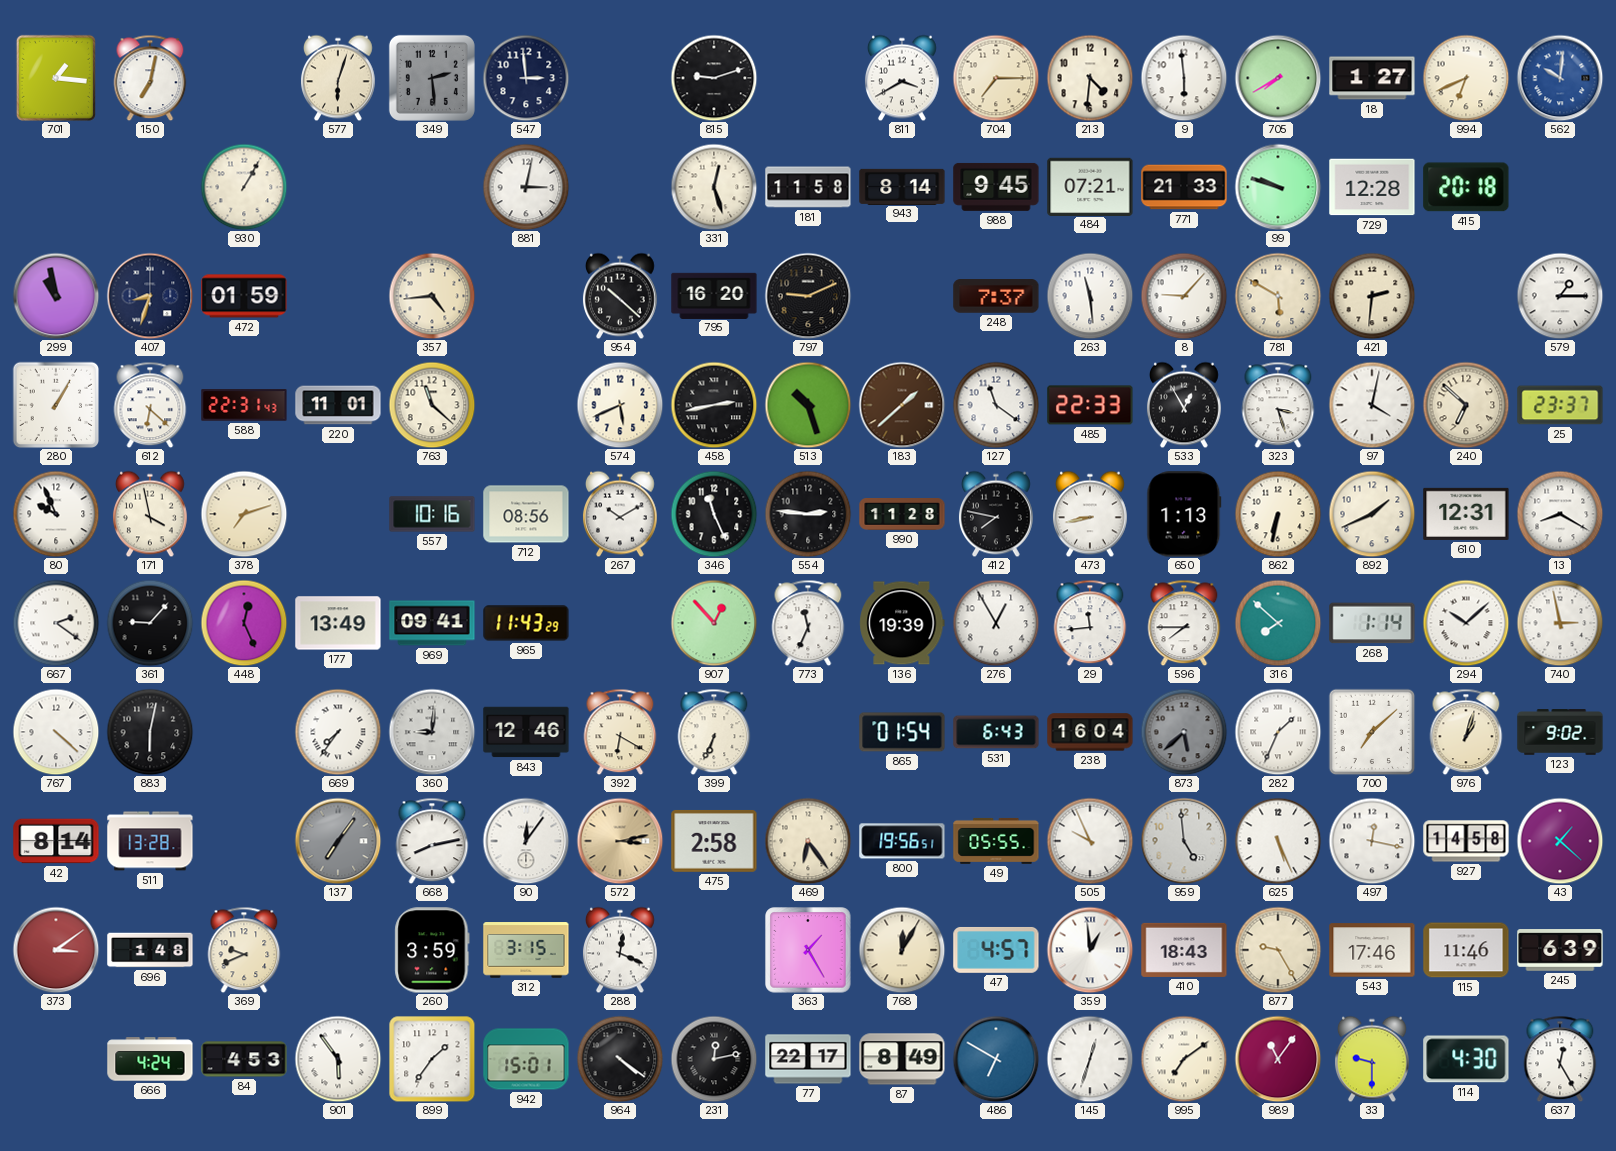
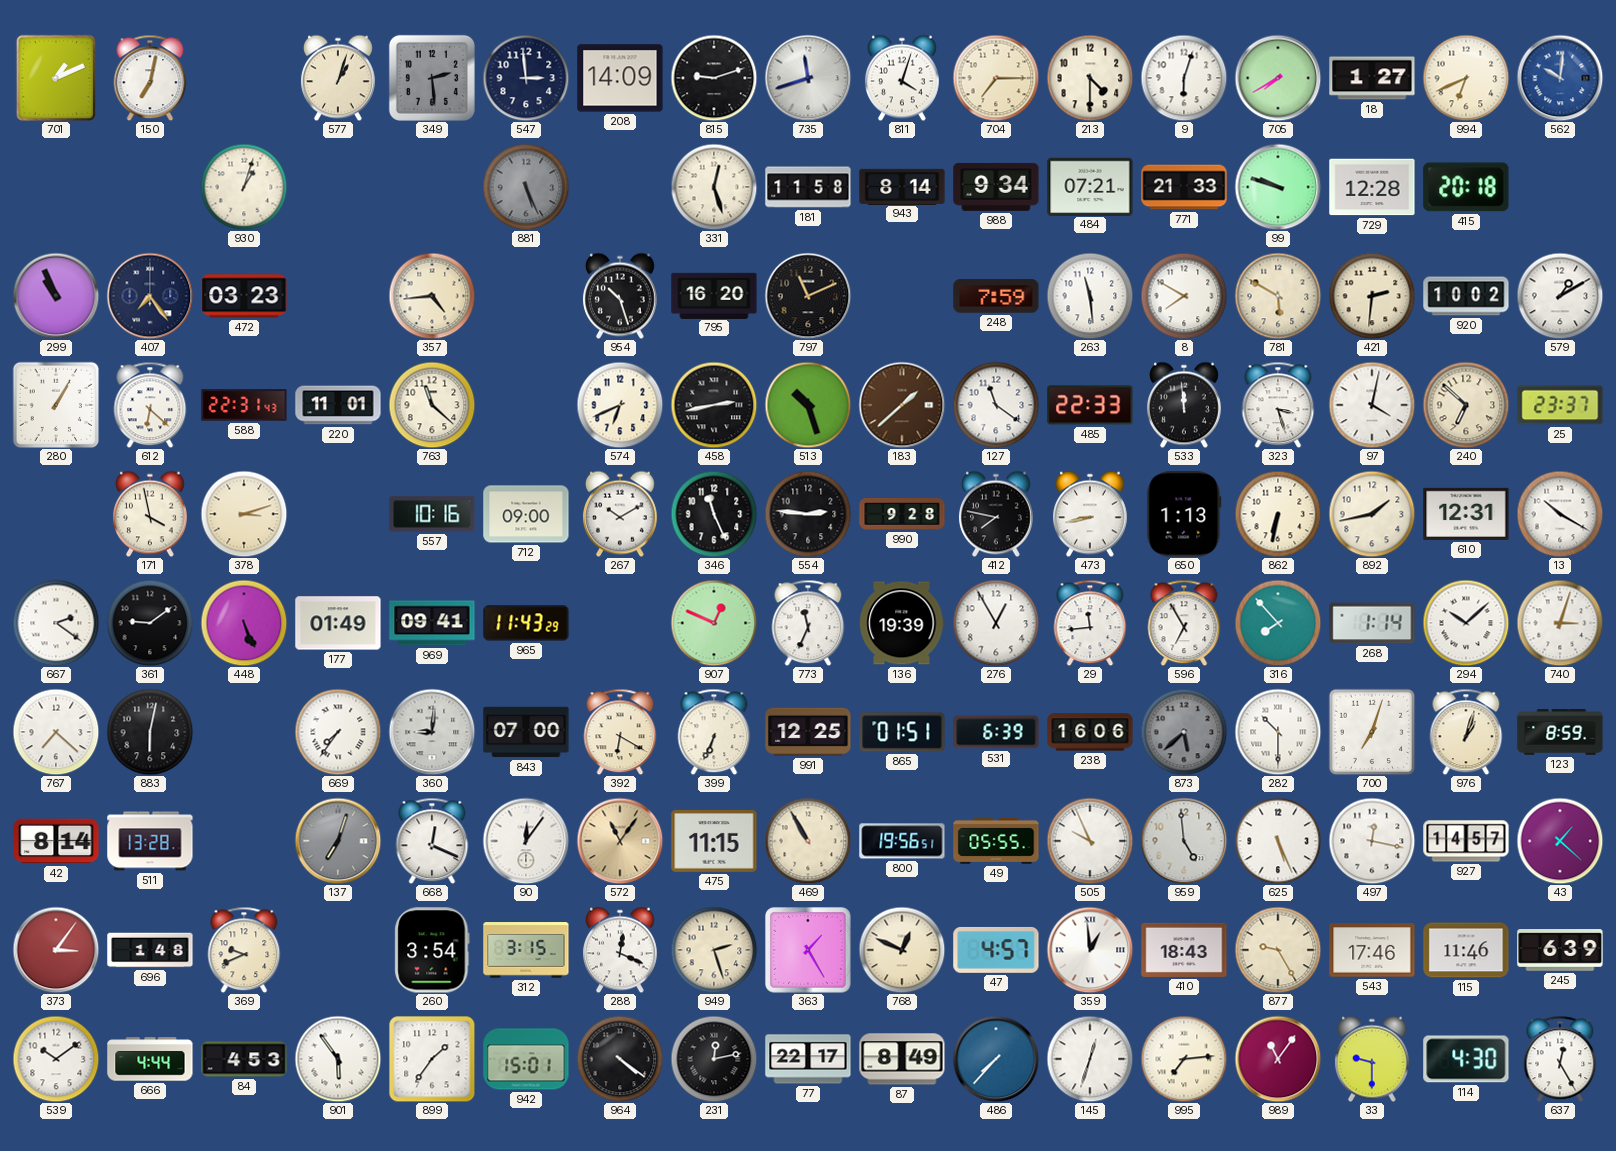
701: 1:16 -> 1:11
577: 6:03 -> 1:03
208: none -> 14:09
735: none -> 11:42
811: 3:40 -> 4:03
213: 4:31 -> 4:30
9: 5:59 -> 6:03
930: 1:05 -> 1:03
881: 3:02 -> 5:26
881 dial: white -> grey
988: 9:45 -> 9:34
299: 10:58 -> 10:56
407: 8:33 -> 7:24
472: 01:59 -> 03:23
954: 10:22 -> 10:27
797: 9:11 -> 11:11
248: 7:37 -> 7:59
8: 9:07 -> 7:50
920: none -> 10:02
579: 1:15 -> 1:10
574: 5:41 -> 6:41
533: 12:55 -> 11:59
80: 9:56 -> none
378: 7:12 -> 3:12
712: 08:56 -> 09:00
990: 11:28 -> 9:28
892: 1:41 -> 1:43
13: 8:20 -> 10:20
361: 9:07 -> 9:09
448: 12:26 -> 5:26
177: 13:49 -> 01:49
907: 12:53 -> 12:49
596: 7:45 -> 6:55
316: 7:52 -> 7:53
740: 2:58 -> 3:03
767: 4:22 -> 7:22
843: 12:46 -> 07:00
991: none -> 12:25
865: 01:54 -> 01:51
531: 6:43 -> 6:39
238: 16:04 -> 16:06
282: 1:34 -> 10:30
700: 7:08 -> 7:03
123: 9:02 -> 8:59
137: 7:06 -> 7:03
668: 8:13 -> 12:19
572: 3:13 -> 11:06
475: 2:58 -> 11:15
469: 6:24 -> 10:55
927: 14:58 -> 14:57
373: 3:09 -> 3:06
260: 3:59 -> 3:54
949: none -> 2:27
768: 12:05 -> 12:49
539: none -> 10:09
666: 4:24 -> 4:44
486: 6:50 -> 7:37
995: 7:09 -> 7:14
